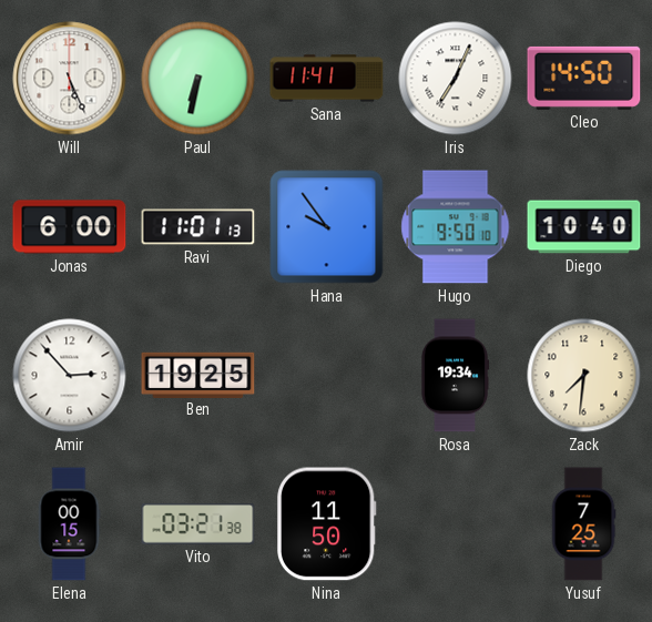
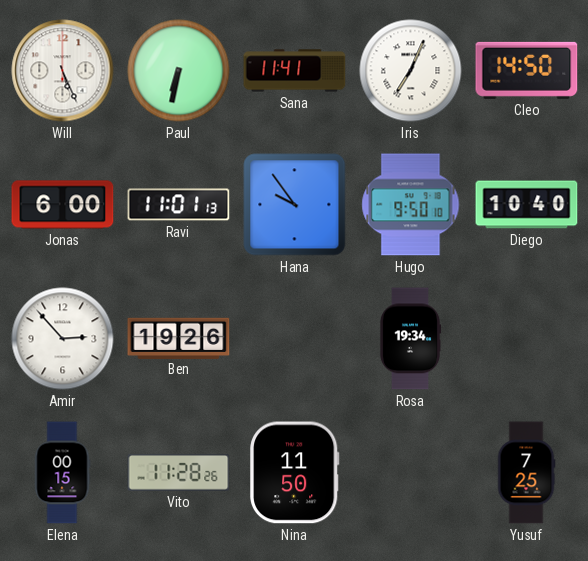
Ben: 19:25 -> 19:26
Zack: 7:31 -> none
Vito: 03:21 -> 11:28
